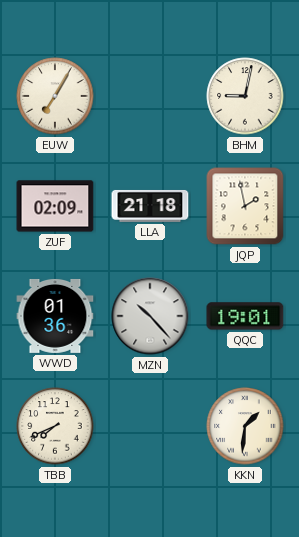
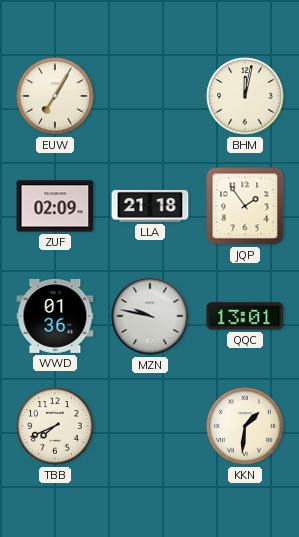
BHM: 9:02 -> 12:02
JQP: 1:58 -> 1:54
MZN: 10:23 -> 9:47
QQC: 19:01 -> 13:01
